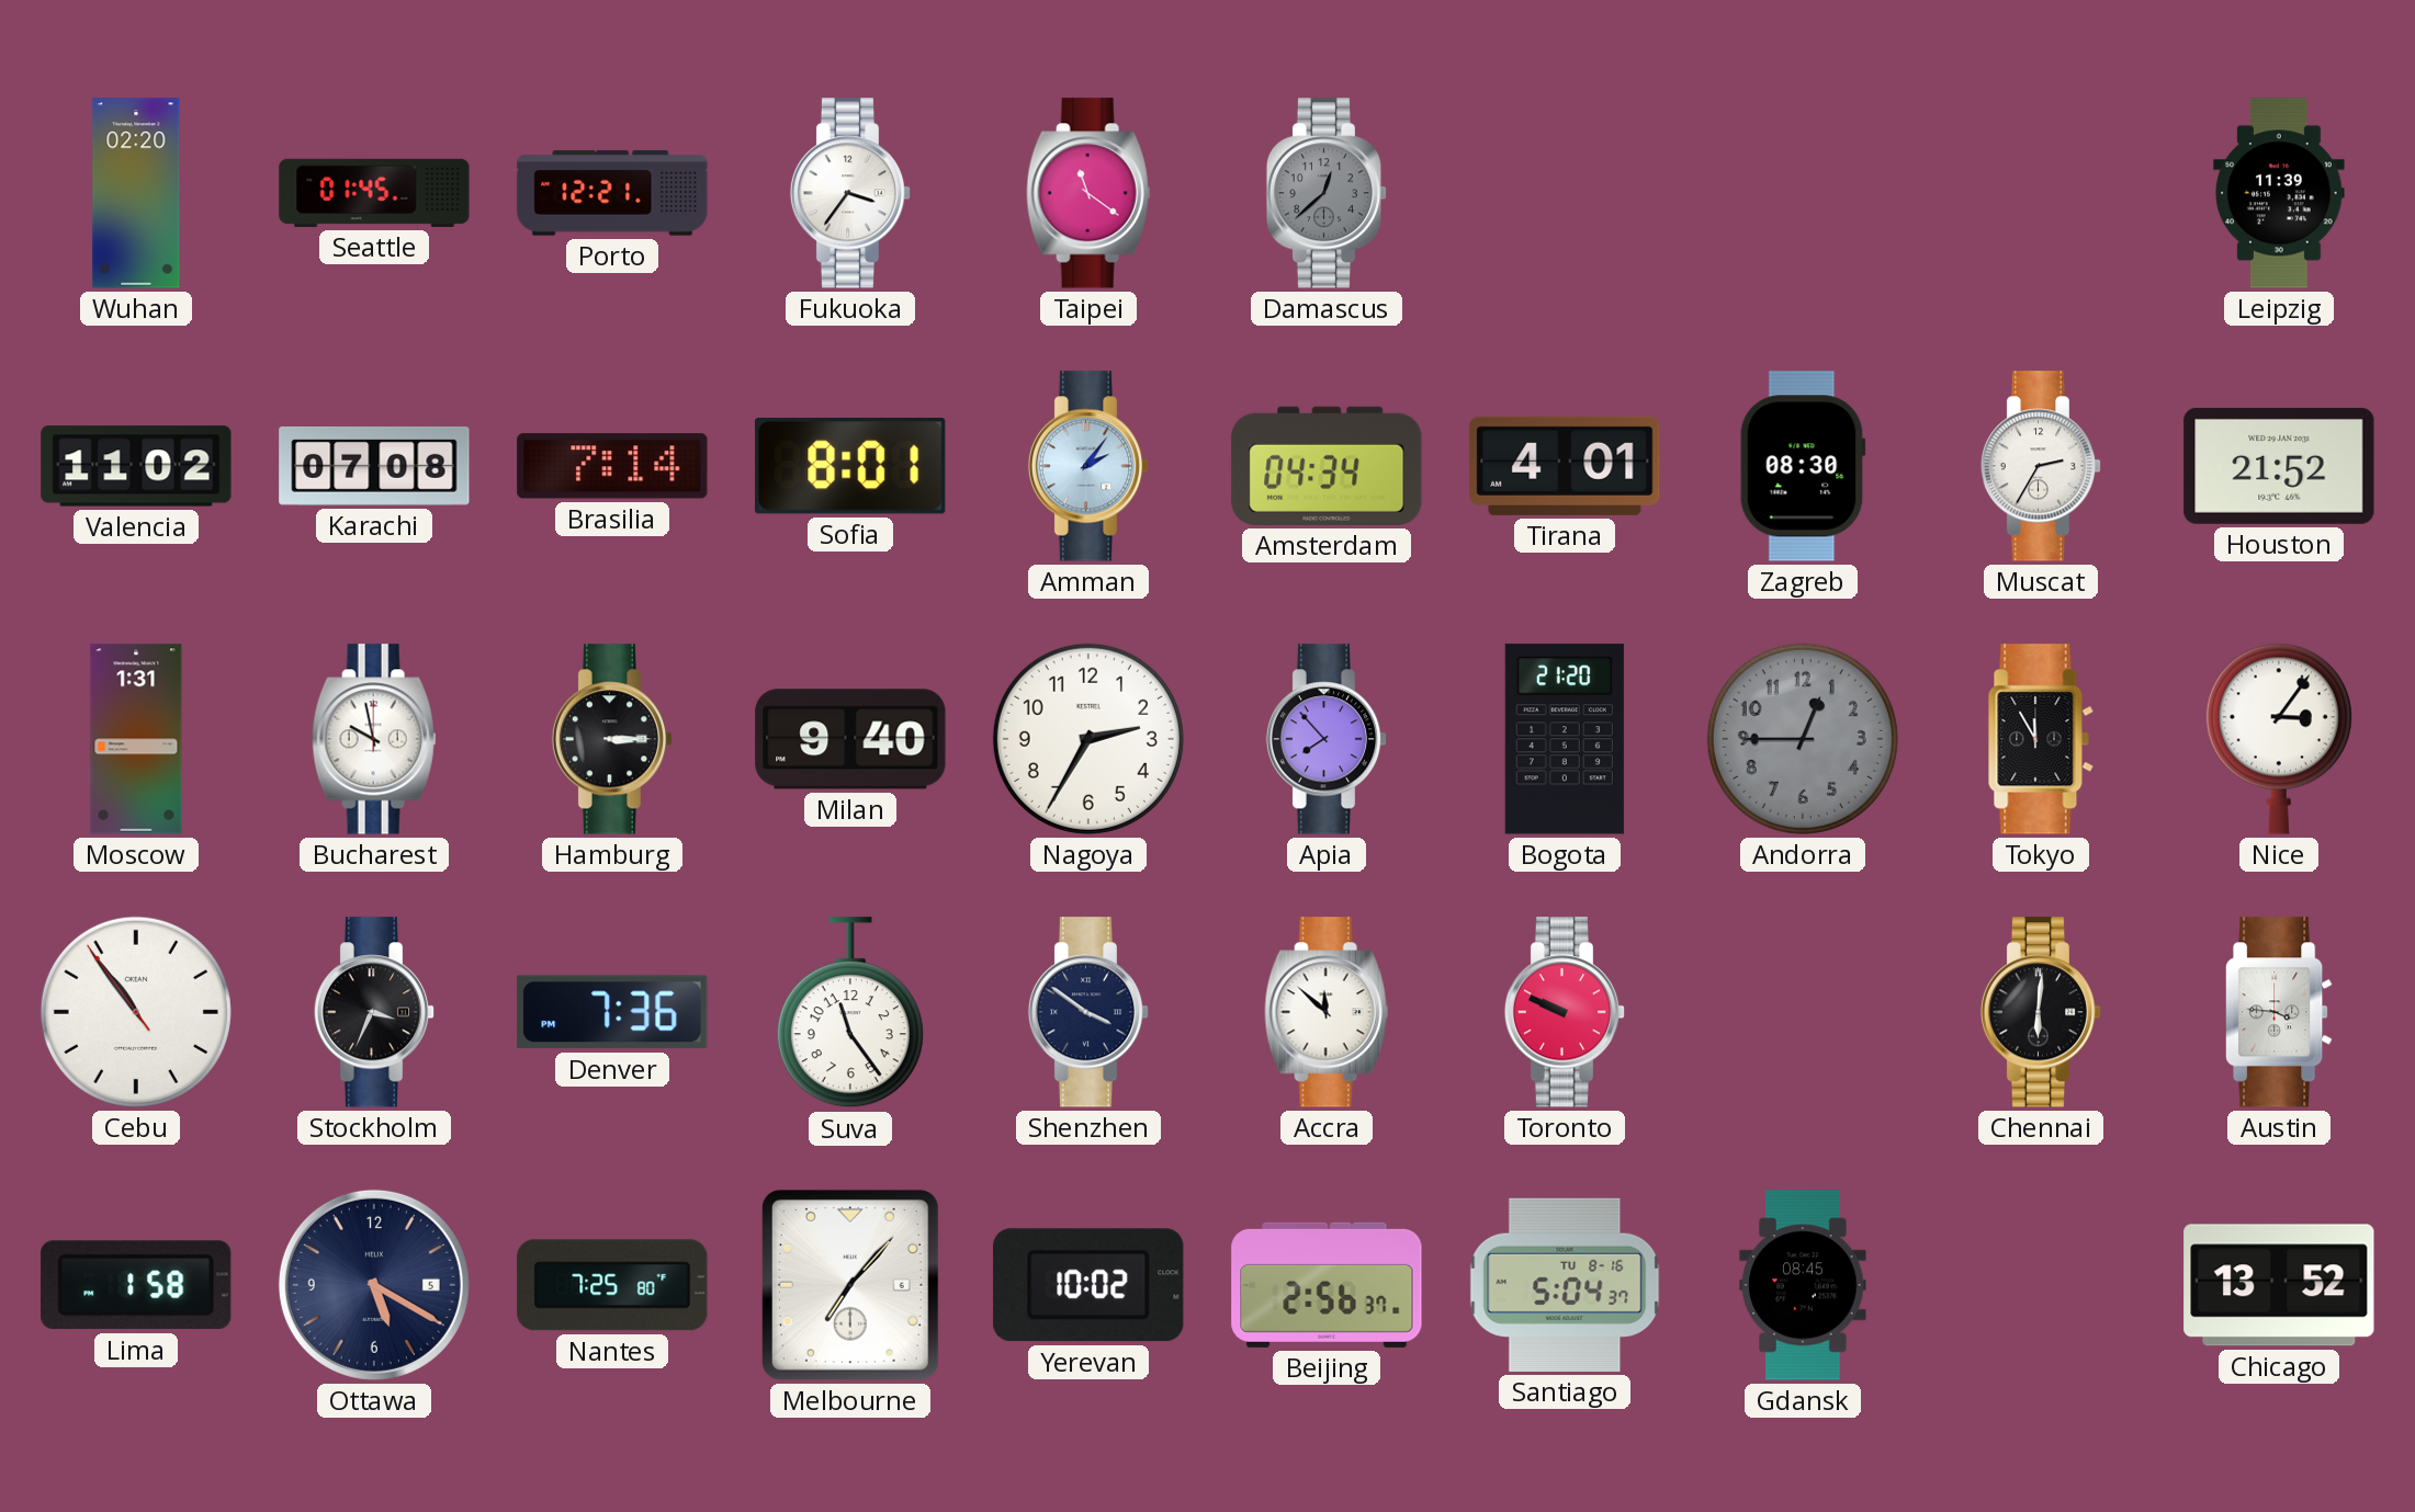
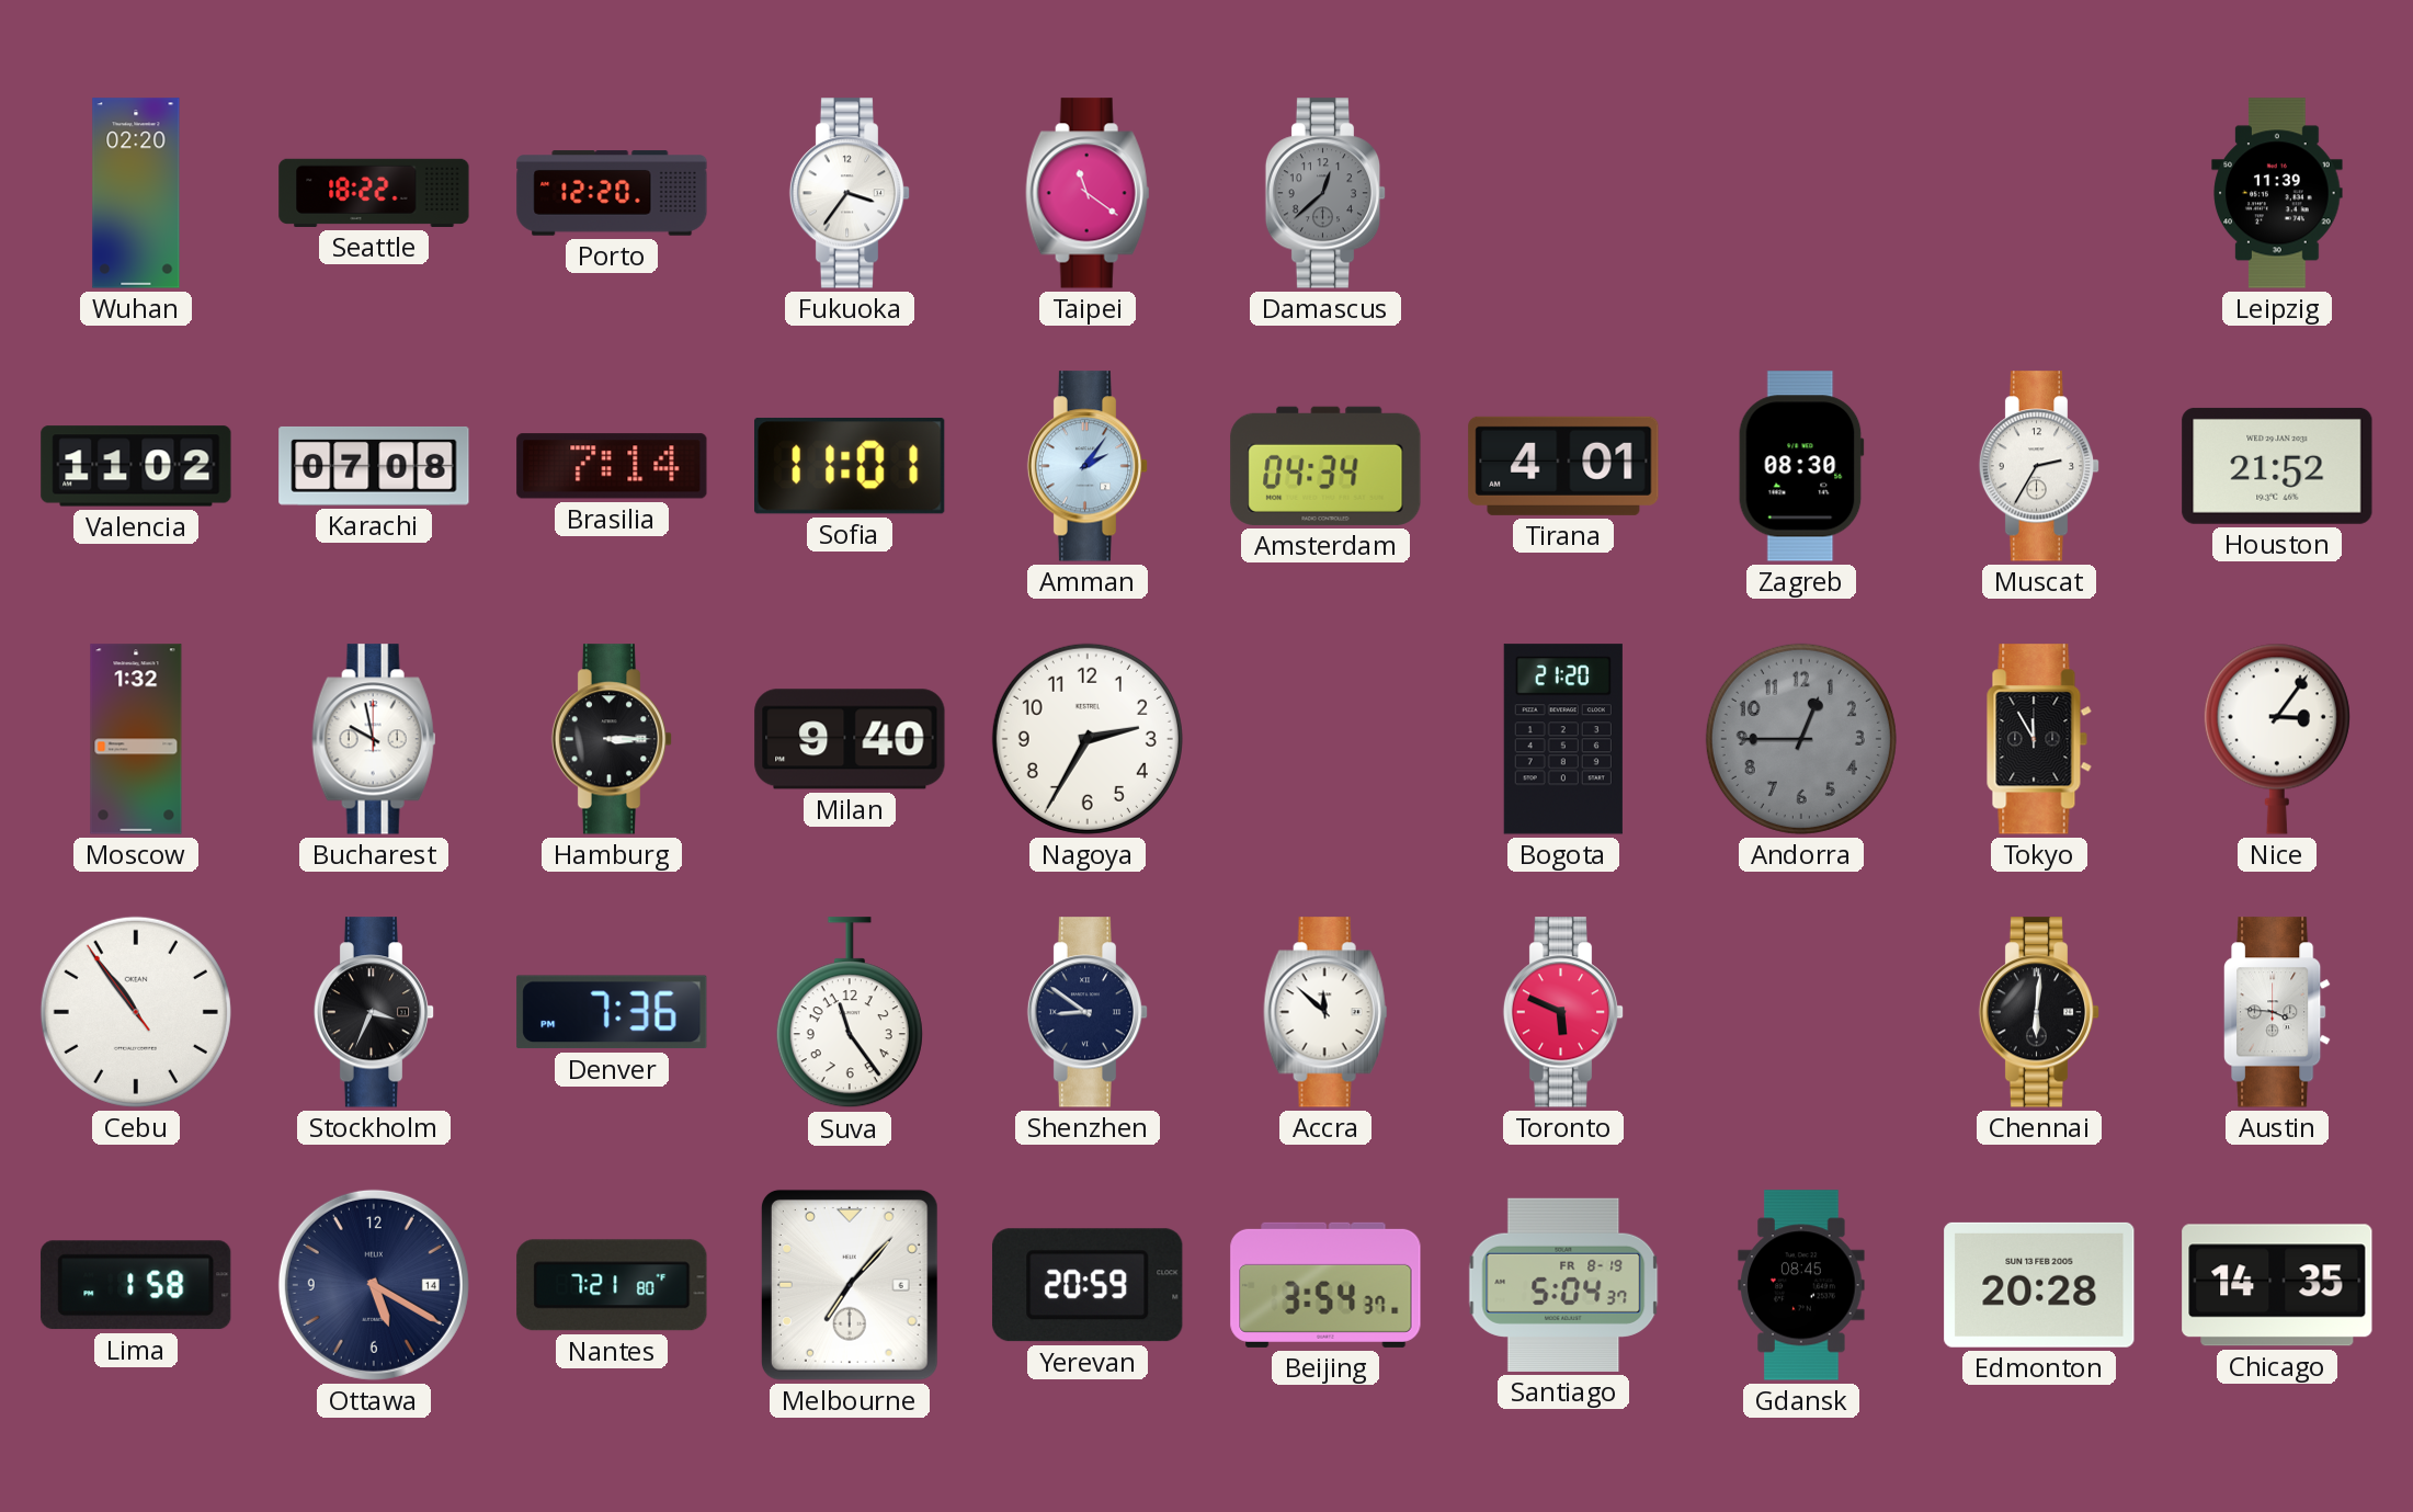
Seattle: 01:45 -> 18:22
Porto: 12:21 -> 12:20
Sofia: 8:01 -> 11:01
Moscow: 1:31 -> 1:32
Apia: 7:53 -> none
Shenzhen: 3:51 -> 8:51
Toronto: 9:49 -> 5:49
Ottawa date: 5 -> 14
Nantes: 7:25 -> 7:21
Yerevan: 10:02 -> 20:59
Beijing: 2:56 -> 3:54
Santiago date: TU 8-16 -> FR 8-19
Edmonton: none -> 20:28
Chicago: 13:52 -> 14:35
